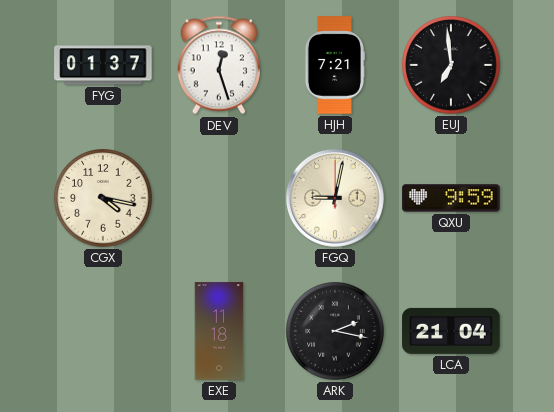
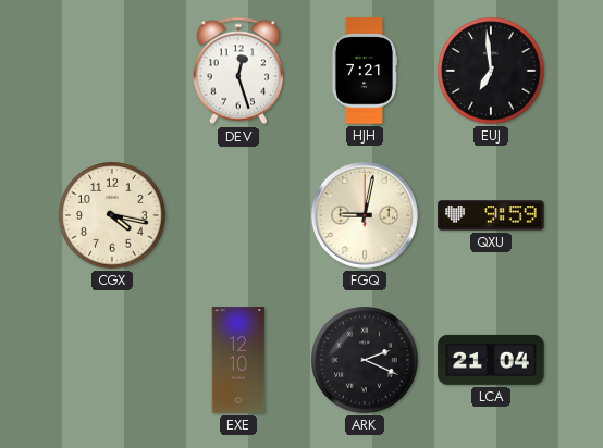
FYG: 01:37 -> none
EXE: 11:18 -> 12:10
ARK: 2:17 -> 2:19
